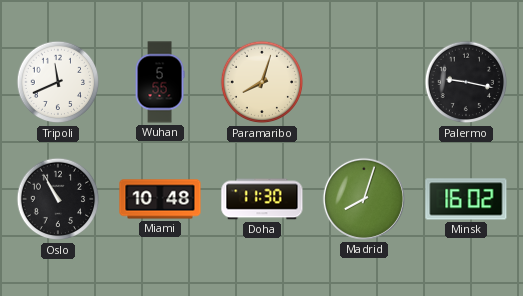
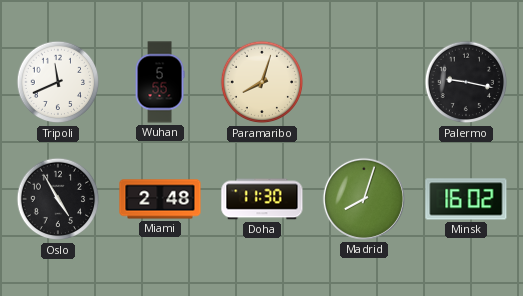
Oslo: 10:55 -> 4:55
Miami: 10:48 -> 2:48
